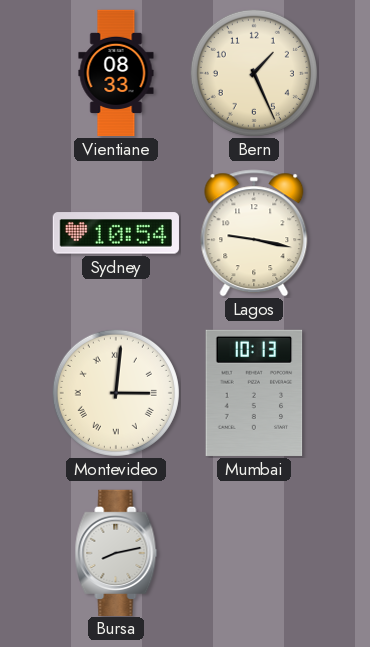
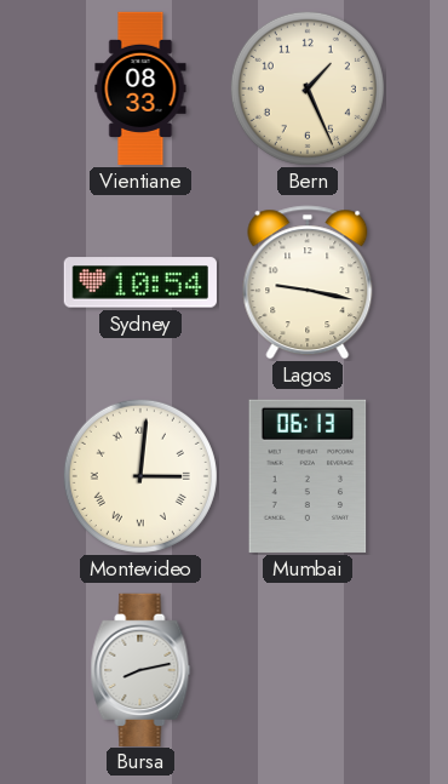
Mumbai: 10:13 -> 06:13
